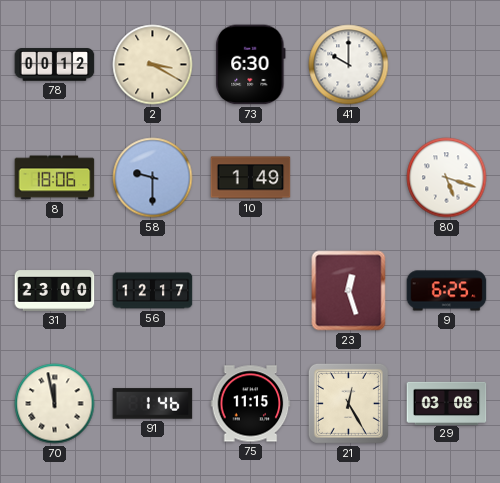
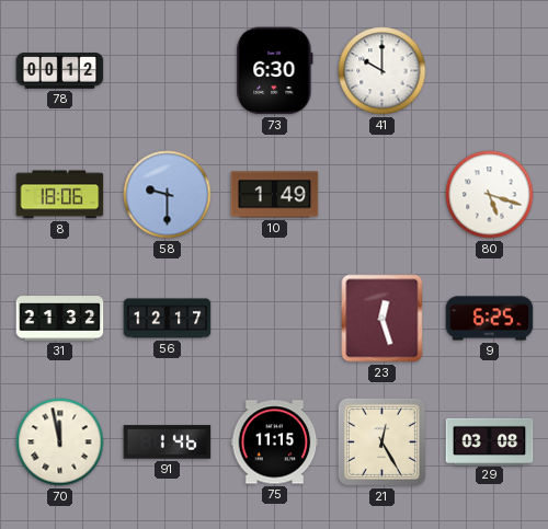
2: 3:20 -> none
31: 23:00 -> 21:32
